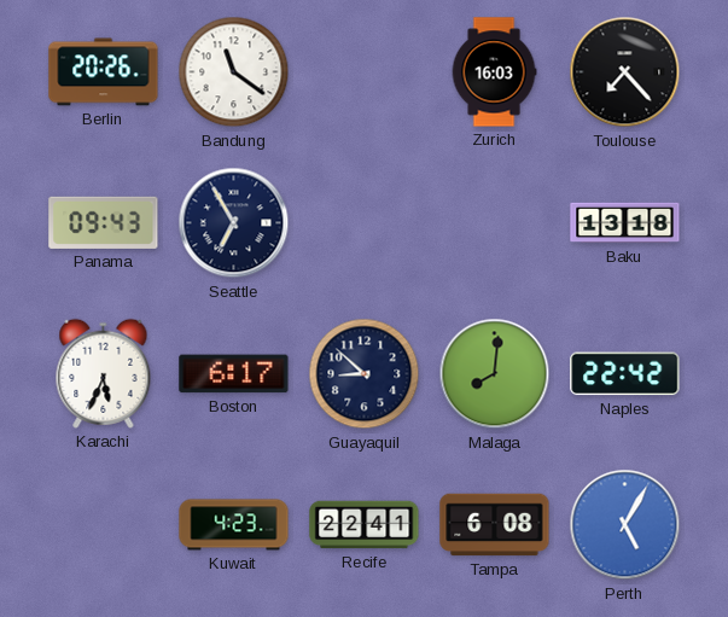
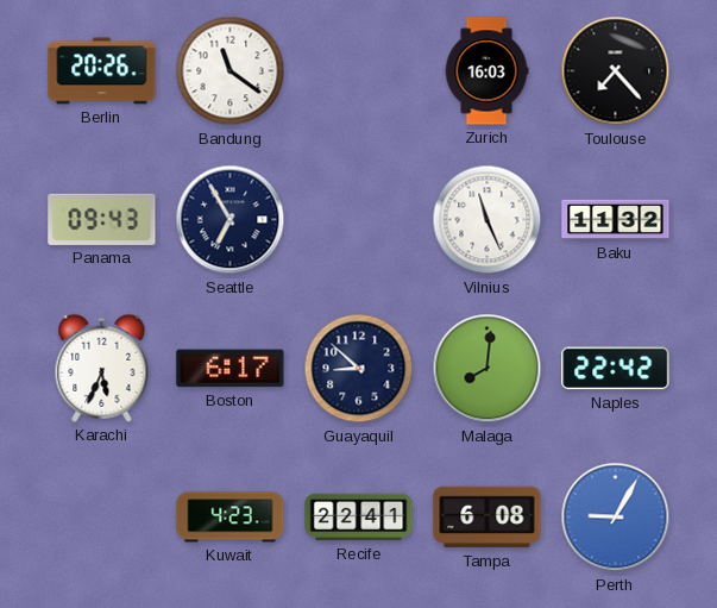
Vilnius: none -> 11:26
Baku: 13:18 -> 11:32
Perth: 5:05 -> 9:05
